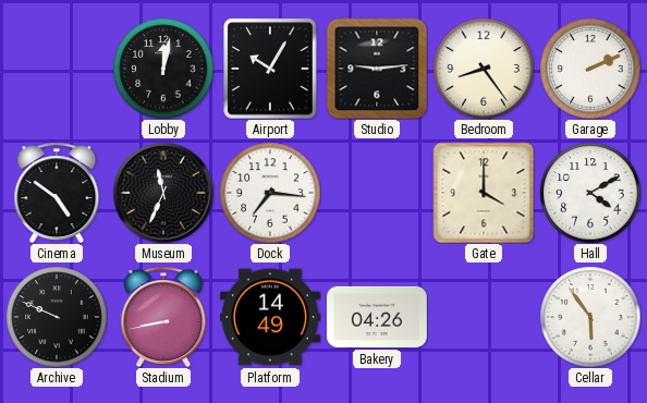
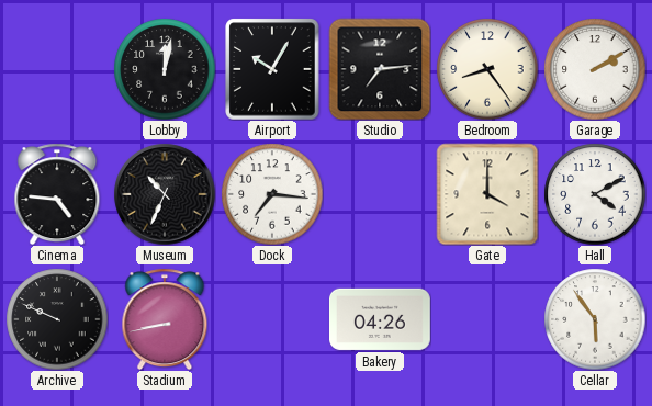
Studio: 9:14 -> 7:14
Garage: 2:11 -> 2:10
Cinema: 4:51 -> 4:46
Museum: 11:34 -> 10:34
Platform: 14:49 -> none
